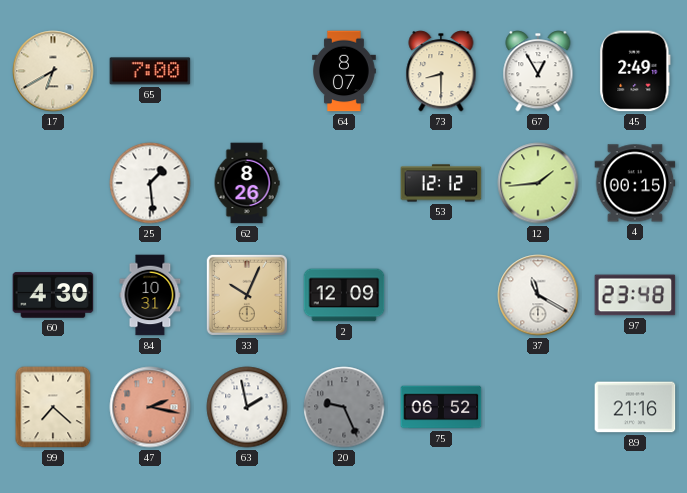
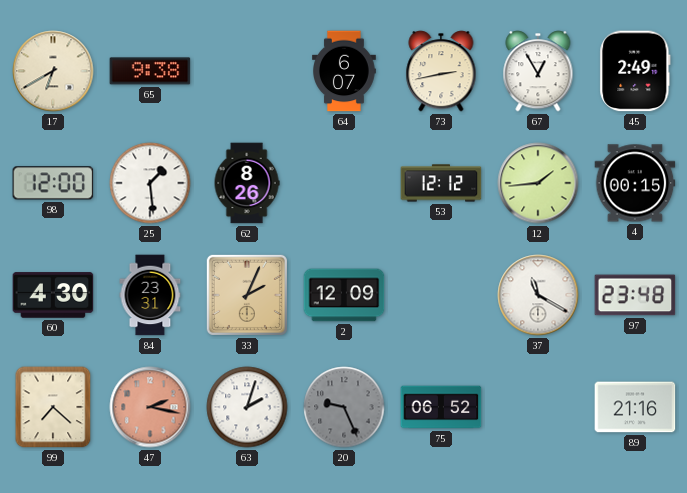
65: 7:00 -> 9:38
64: 8:07 -> 6:07
73: 8:30 -> 2:43
98: none -> 12:00
84: 10:31 -> 23:31
33: 10:04 -> 2:04
63: 1:58 -> 2:03
